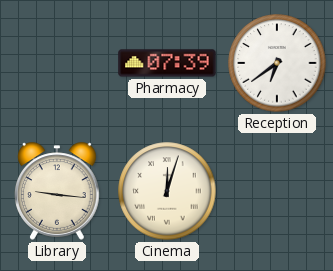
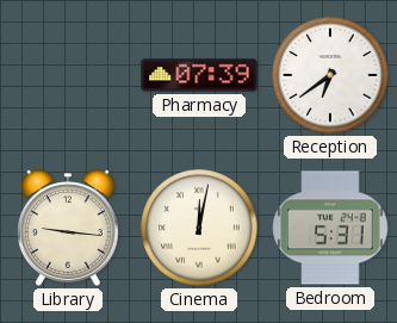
Cinema: 12:03 -> 12:02
Bedroom: none -> 5:31
